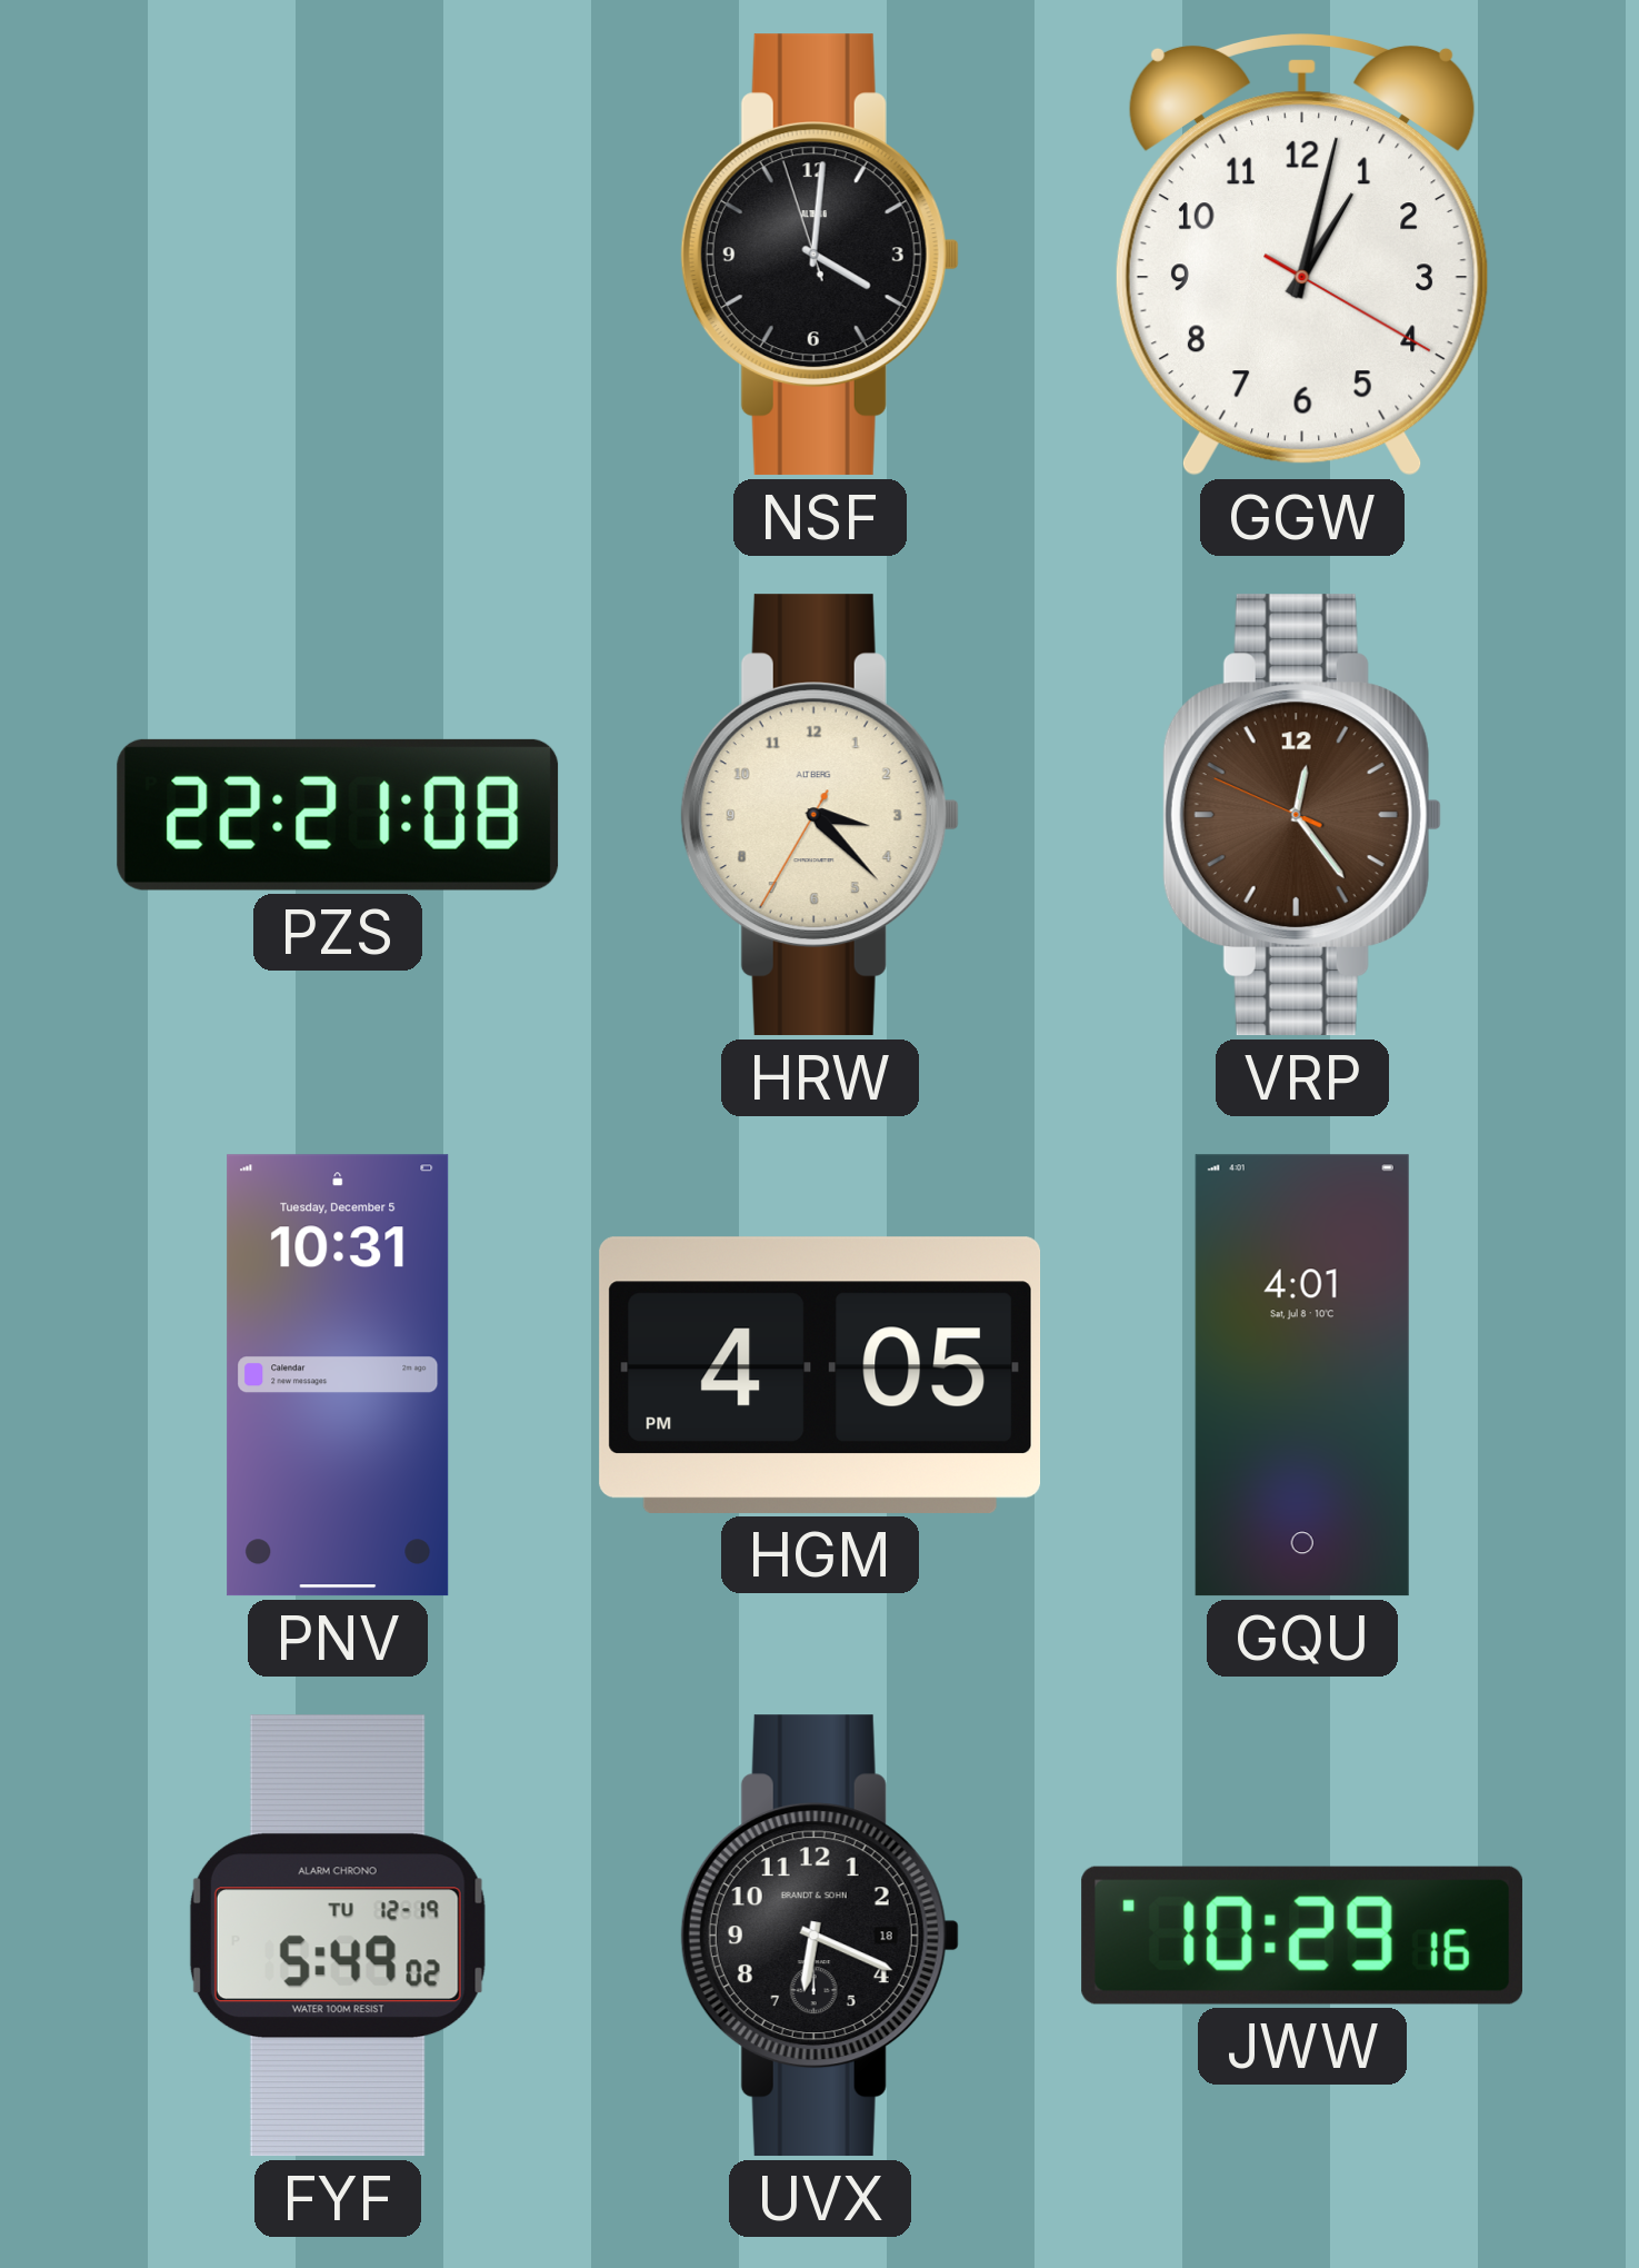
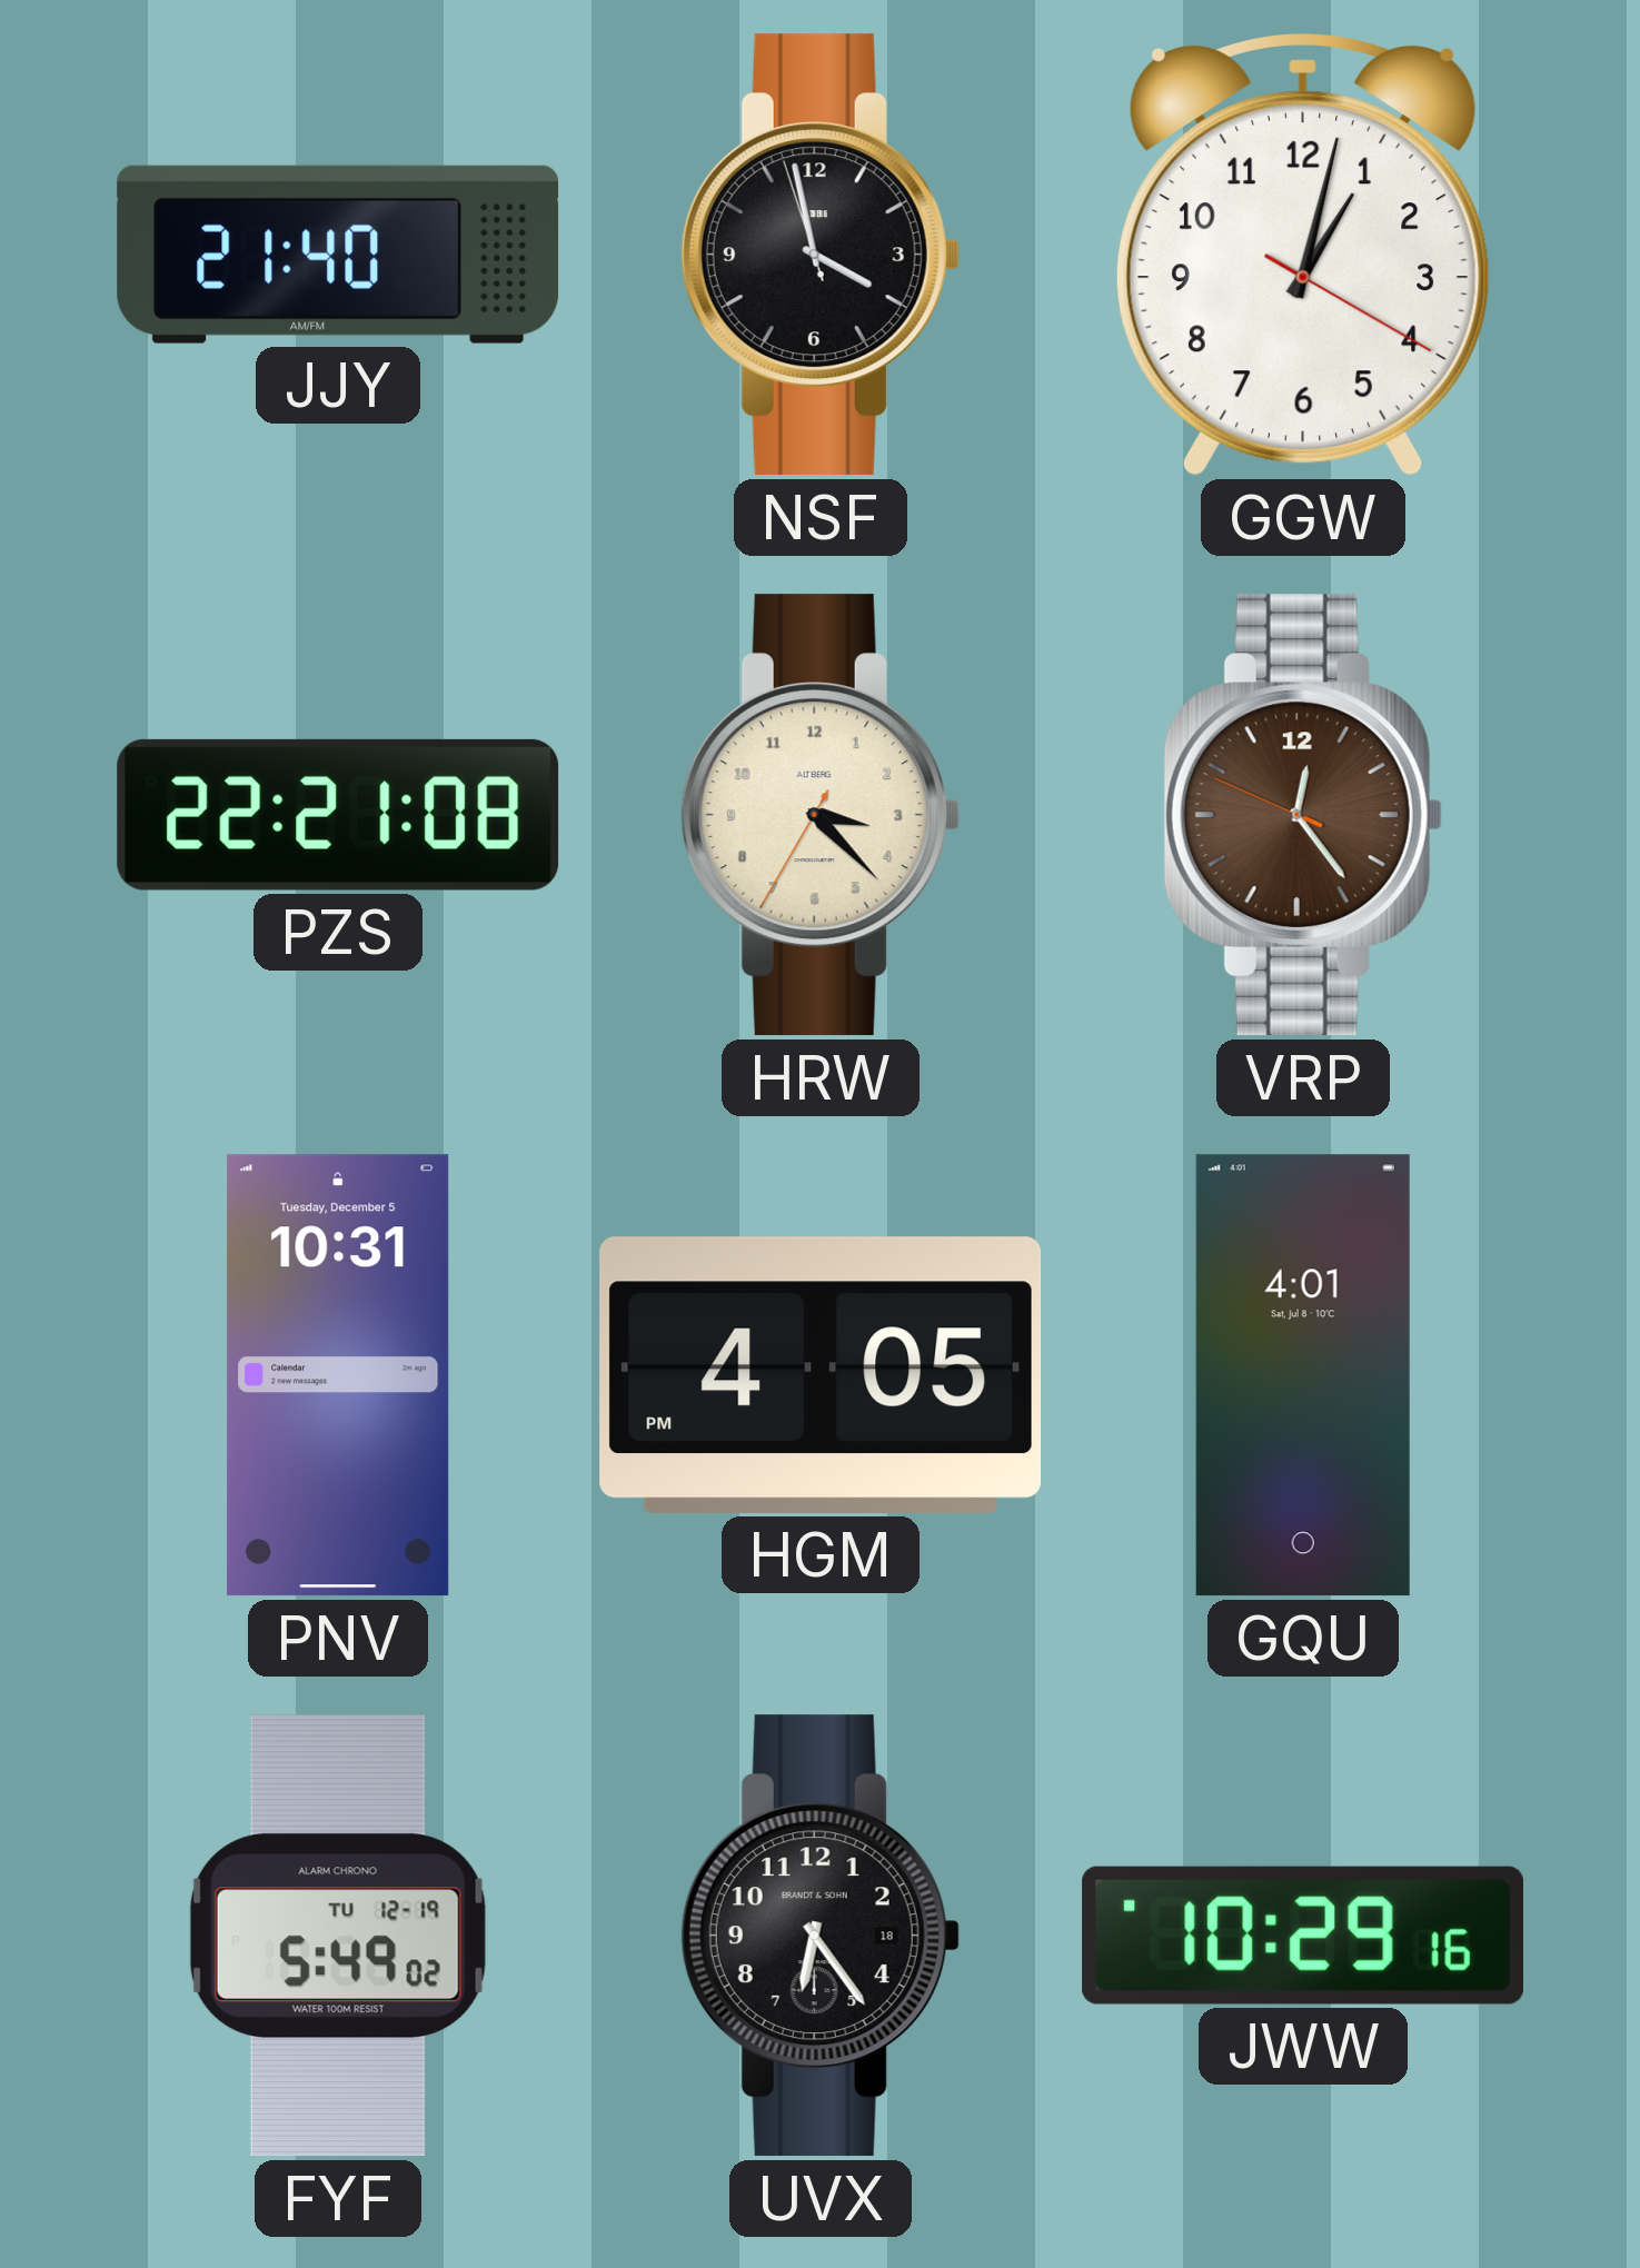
JJY: none -> 21:40
NSF: 4:00 -> 3:57
UVX: 6:19 -> 6:24
